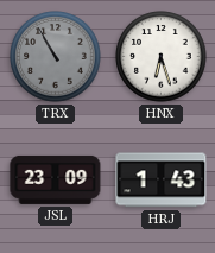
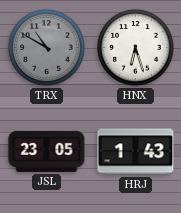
TRX: 10:55 -> 10:50
JSL: 23:09 -> 23:05
